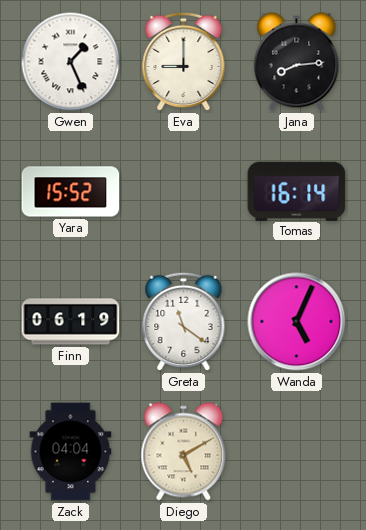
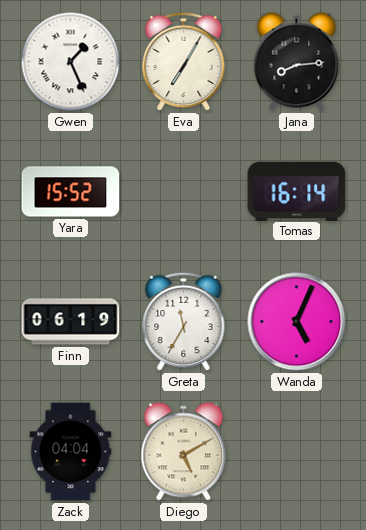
Eva: 9:00 -> 7:05
Greta: 11:21 -> 11:35
